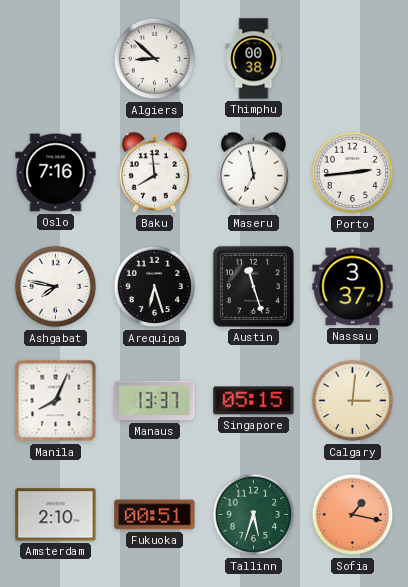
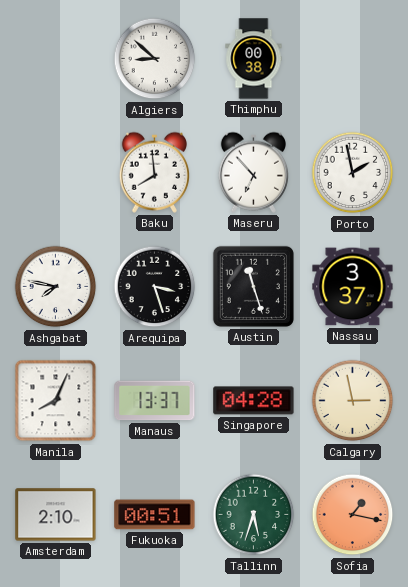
Oslo: 7:16 -> none
Maseru: 6:58 -> 6:53
Porto: 2:44 -> 1:58
Arequipa: 6:27 -> 3:27
Singapore: 05:15 -> 04:28
Calgary: 3:01 -> 2:58
